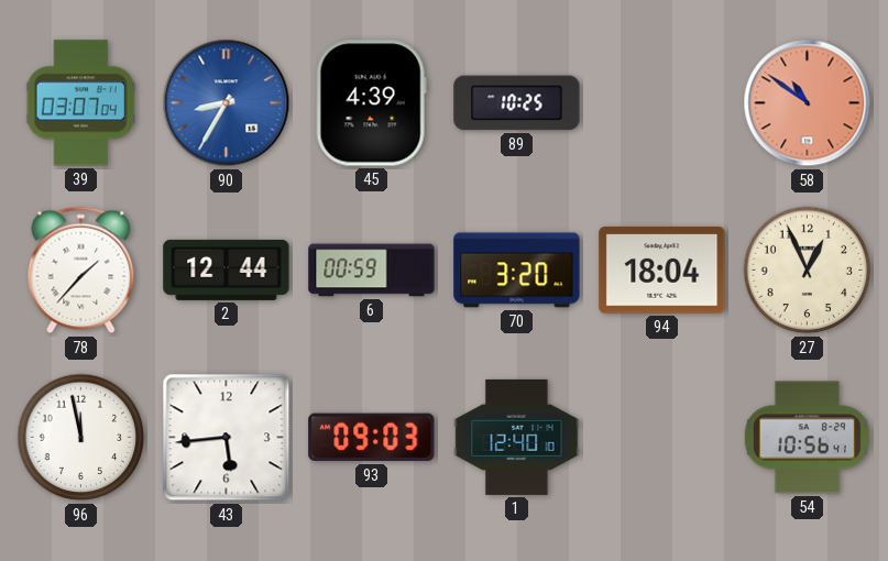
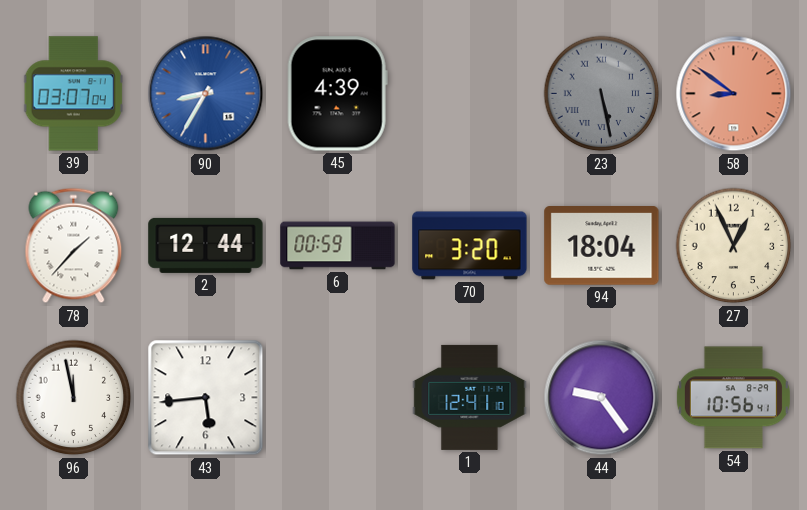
89: 10:25 -> none
23: none -> 5:28
58: 10:51 -> 8:51
93: 09:03 -> none
1: 12:40 -> 12:41
44: none -> 9:24
